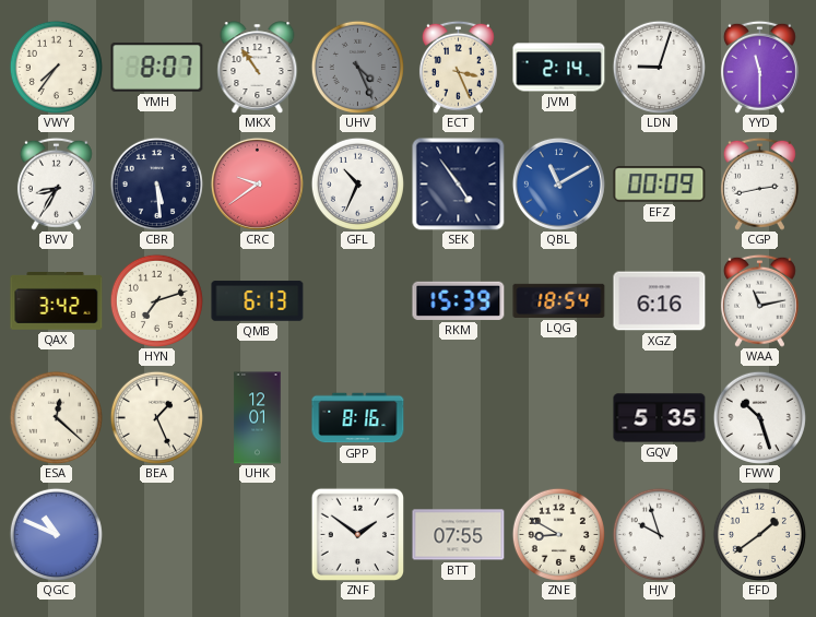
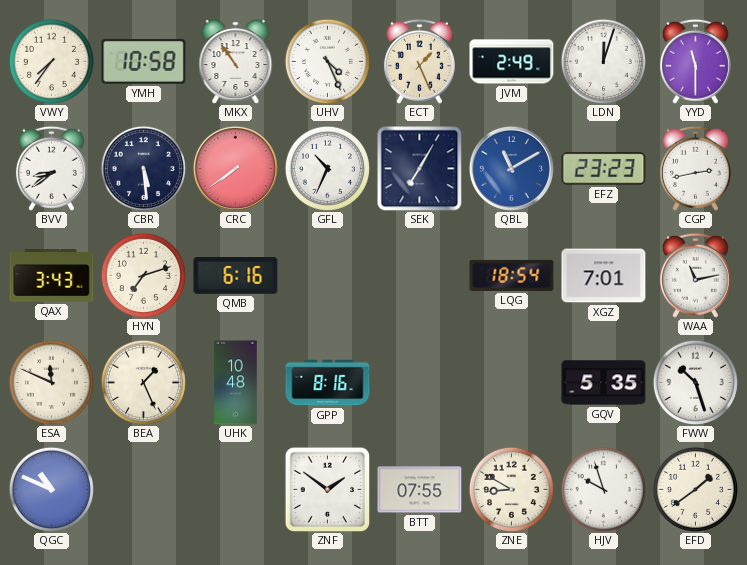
YMH: 8:07 -> 10:58
UHV dial: grey -> white
ECT: 3:26 -> 1:26
JVM: 2:14 -> 2:49
LDN: 9:03 -> 12:03
BVV: 8:35 -> 8:39
CRC: 9:39 -> 7:39
SEK: 4:54 -> 7:05
EFZ: 00:09 -> 23:23
QAX: 3:42 -> 3:43
QMB: 6:13 -> 6:16
RKM: 15:39 -> none
XGZ: 6:16 -> 7:01
ESA: 12:22 -> 11:49
UHK: 12:01 -> 10:48
